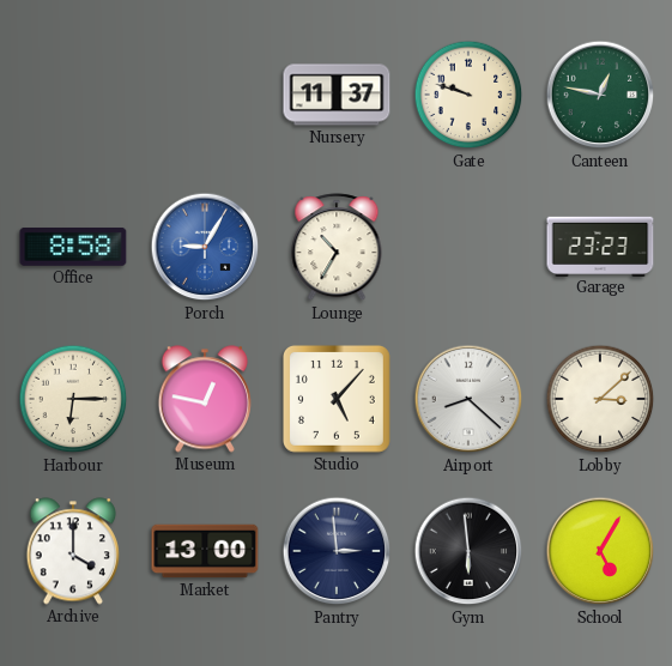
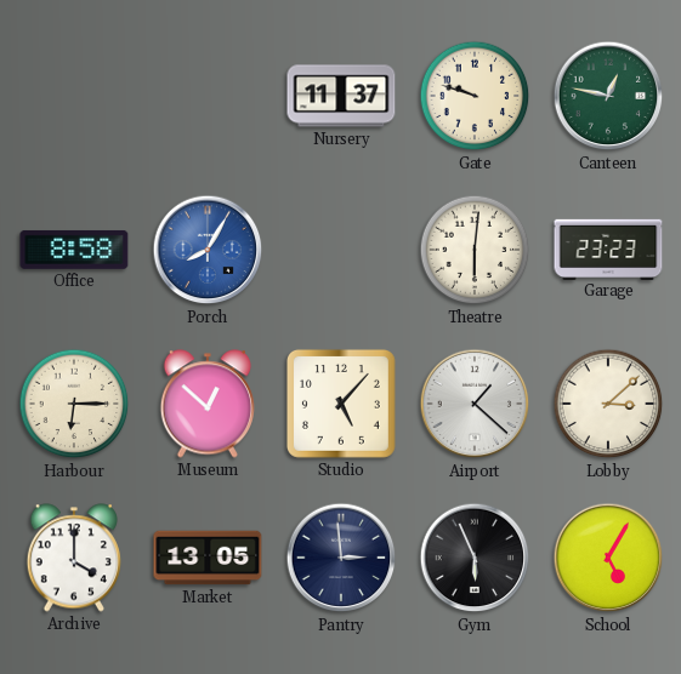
Porch: 9:05 -> 8:05
Lounge: 10:35 -> none
Theatre: none -> 6:01
Museum: 12:47 -> 12:52
Airport: 8:22 -> 1:22
Market: 13:00 -> 13:05
Gym: 5:59 -> 5:56
